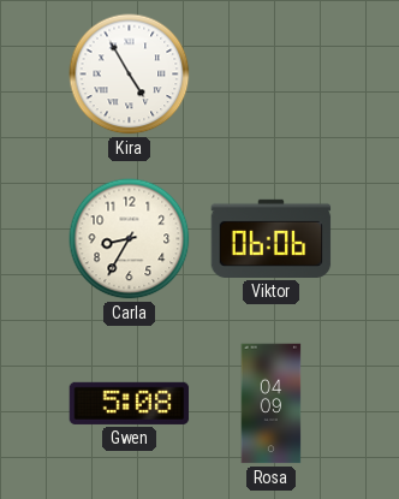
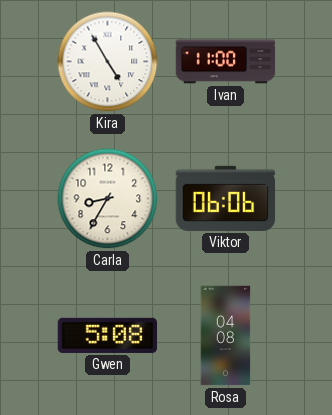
Ivan: none -> 11:00
Rosa: 04:09 -> 04:08
